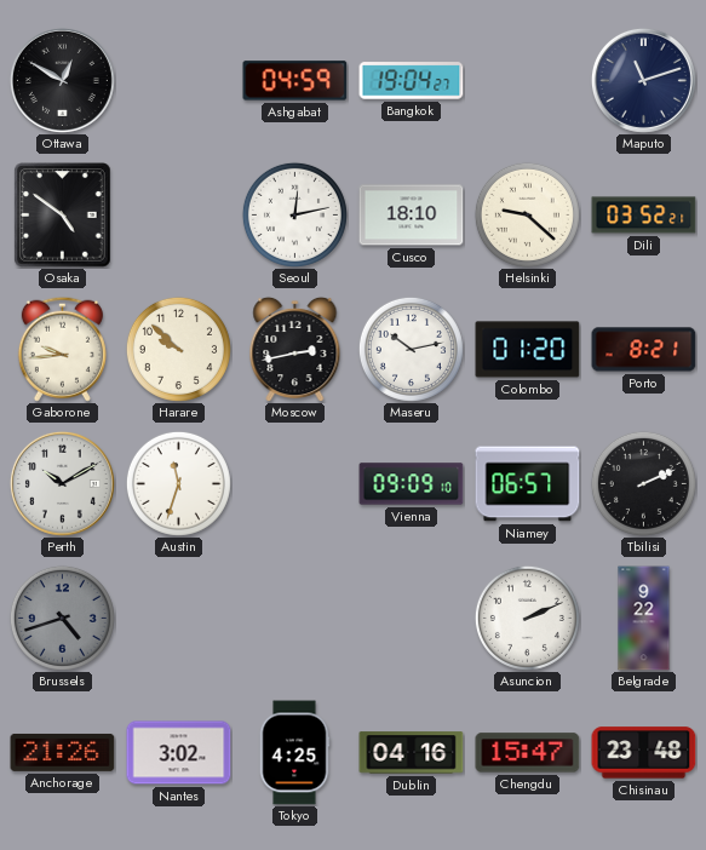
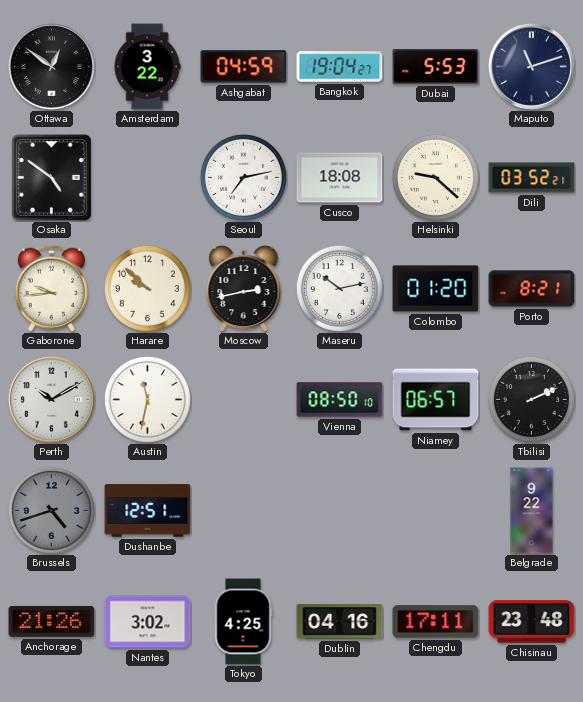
Ottawa: 12:50 -> 12:51
Amsterdam: none -> 3:22
Dubai: none -> 5:53
Seoul: 12:13 -> 7:13
Cusco: 18:10 -> 18:08
Austin: 11:33 -> 11:32
Vienna: 09:09 -> 08:50
Dushanbe: none -> 12:51
Asuncion: 2:11 -> none
Chengdu: 15:47 -> 17:11
